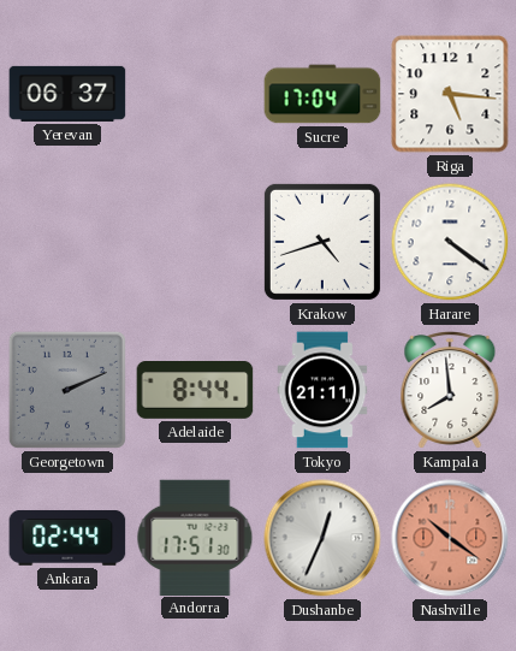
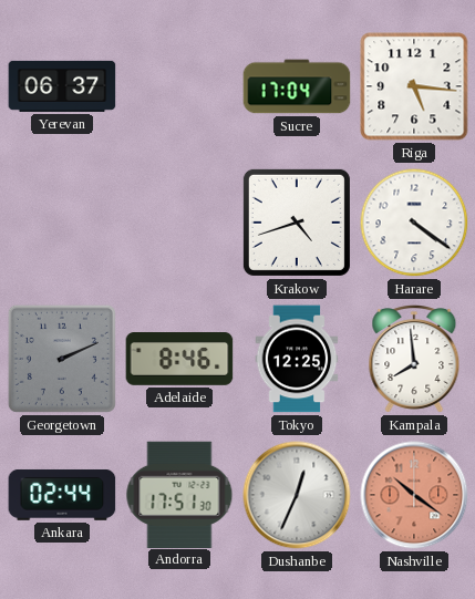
Adelaide: 8:44 -> 8:46
Tokyo: 21:11 -> 12:25
